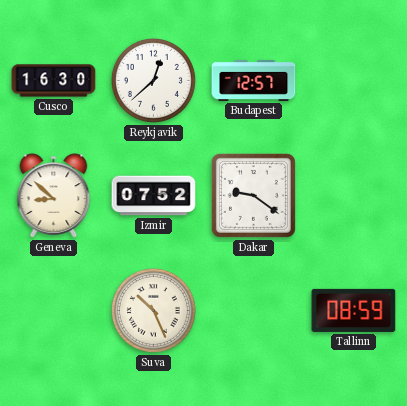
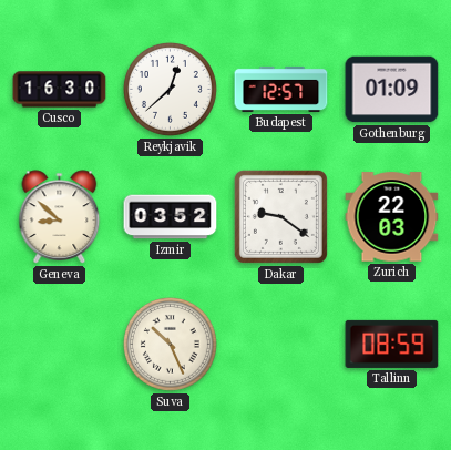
Gothenburg: none -> 01:09
Izmir: 07:52 -> 03:52
Zurich: none -> 22:03
